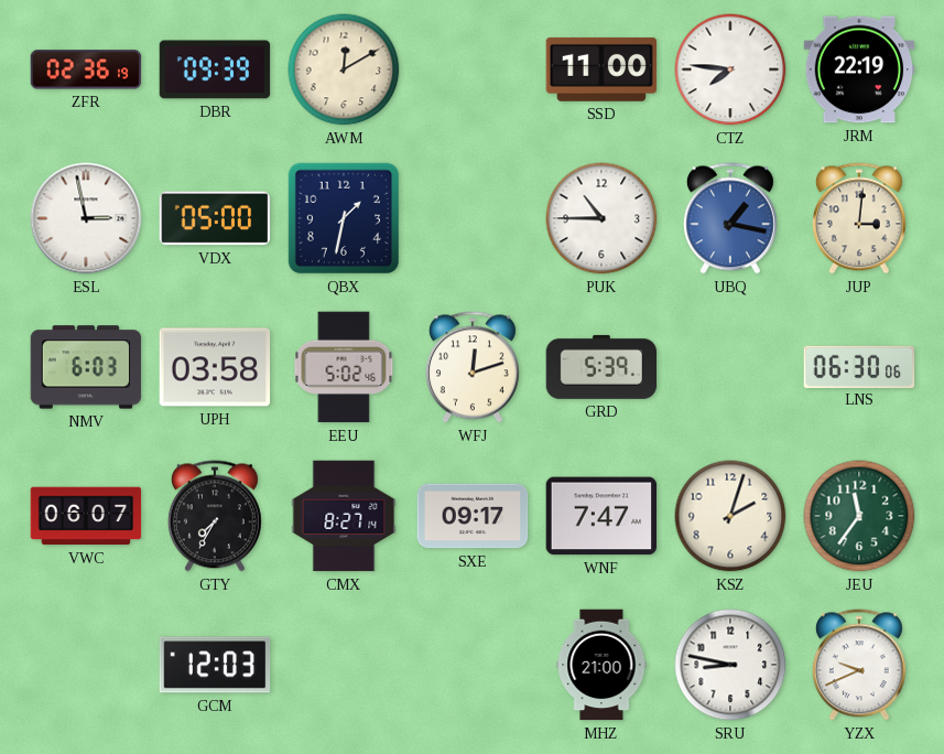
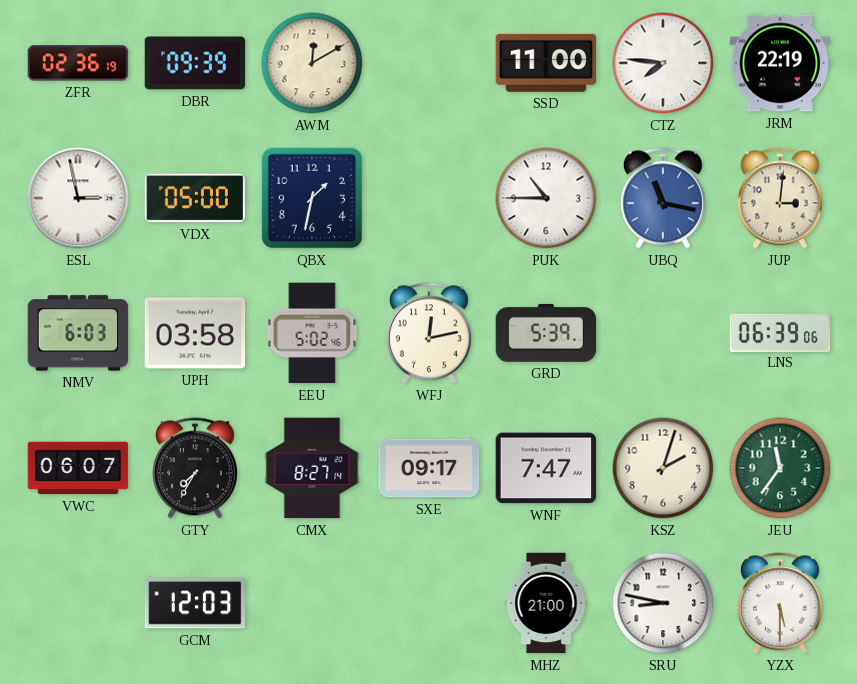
UBQ: 1:17 -> 11:17
WFJ: 12:12 -> 12:13
LNS: 06:30 -> 06:39
YZX: 9:41 -> 5:30
